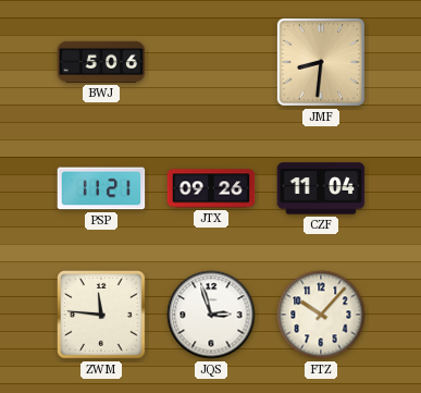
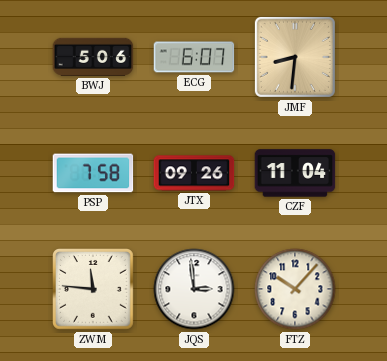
ECG: none -> 6:07
PSP: 11:21 -> 7:58
JQS: 2:57 -> 2:59
